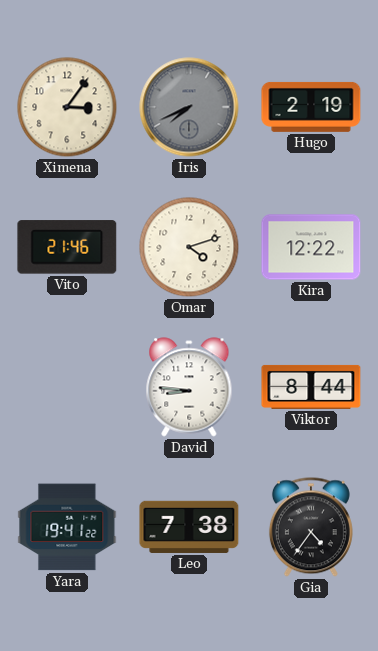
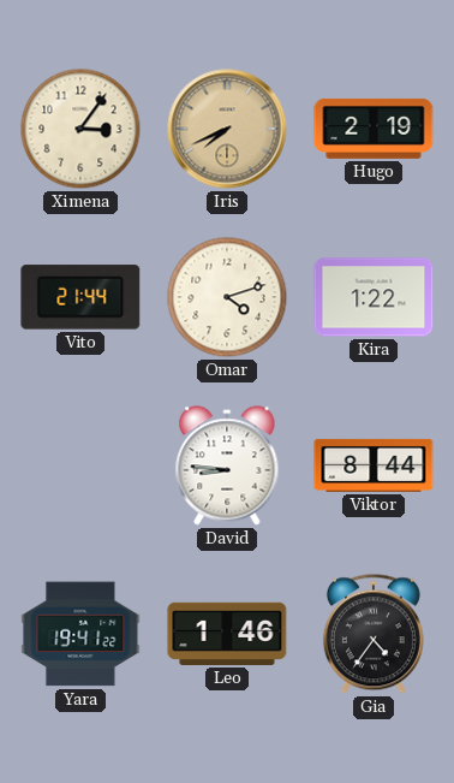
Iris dial: grey -> champagne
Vito: 21:46 -> 21:44
Kira: 12:22 -> 1:22
Leo: 7:38 -> 1:46
